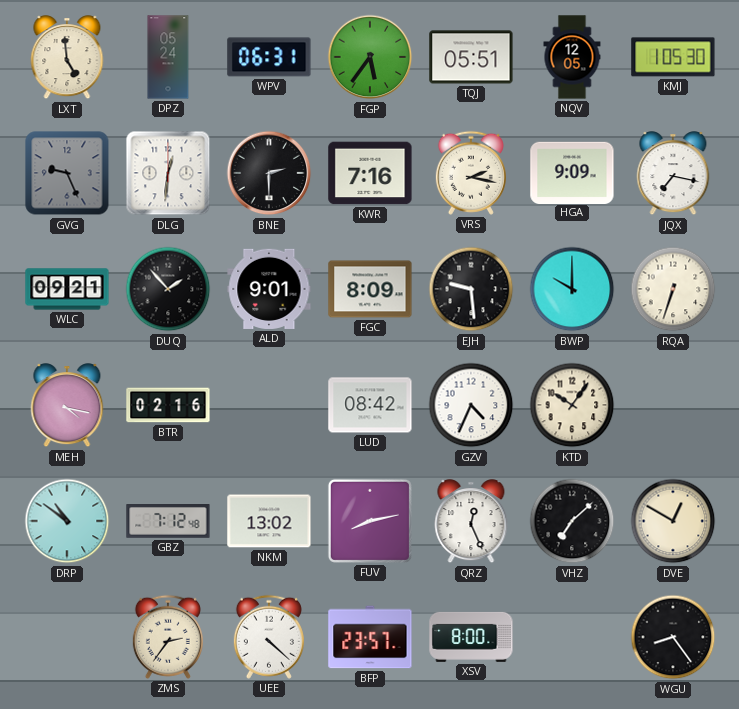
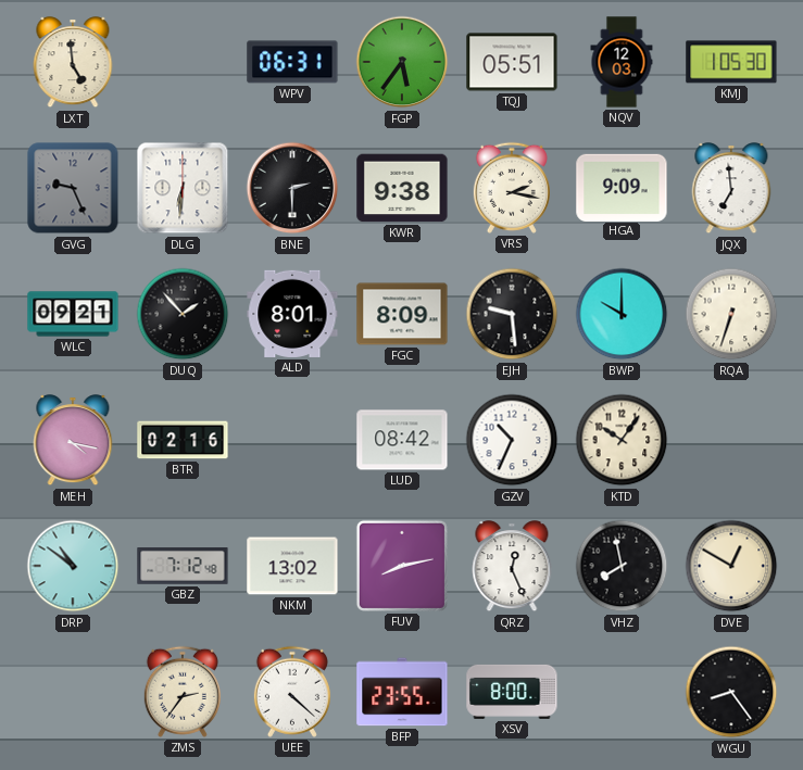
DPZ: 05:24 -> none
NQV: 12:05 -> 12:03
DLG: 12:31 -> 6:31
KWR: 7:16 -> 9:38
JQX: 7:17 -> 6:59
ALD: 9:01 -> 8:01
GZV: 4:34 -> 10:34
VHZ: 7:08 -> 7:58
BFP: 23:57 -> 23:55
